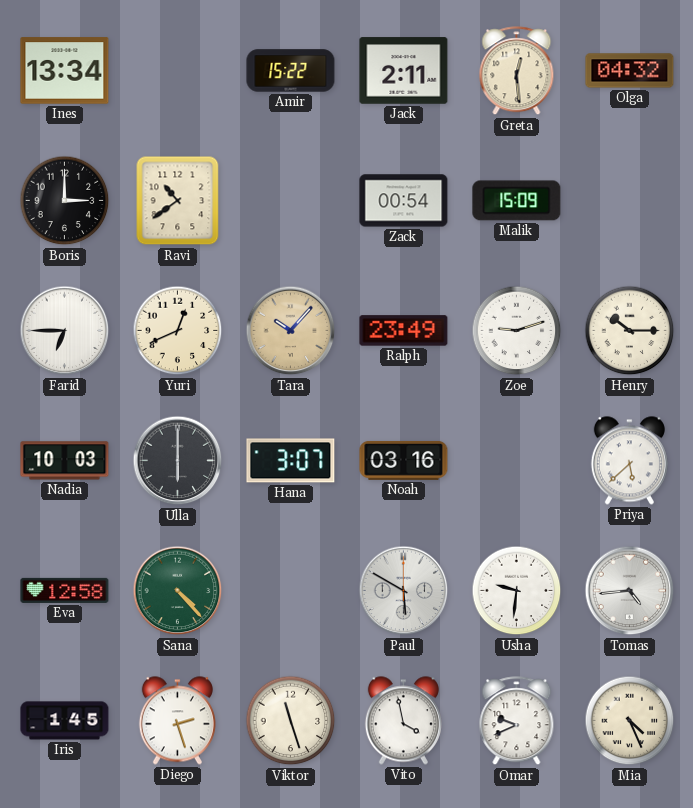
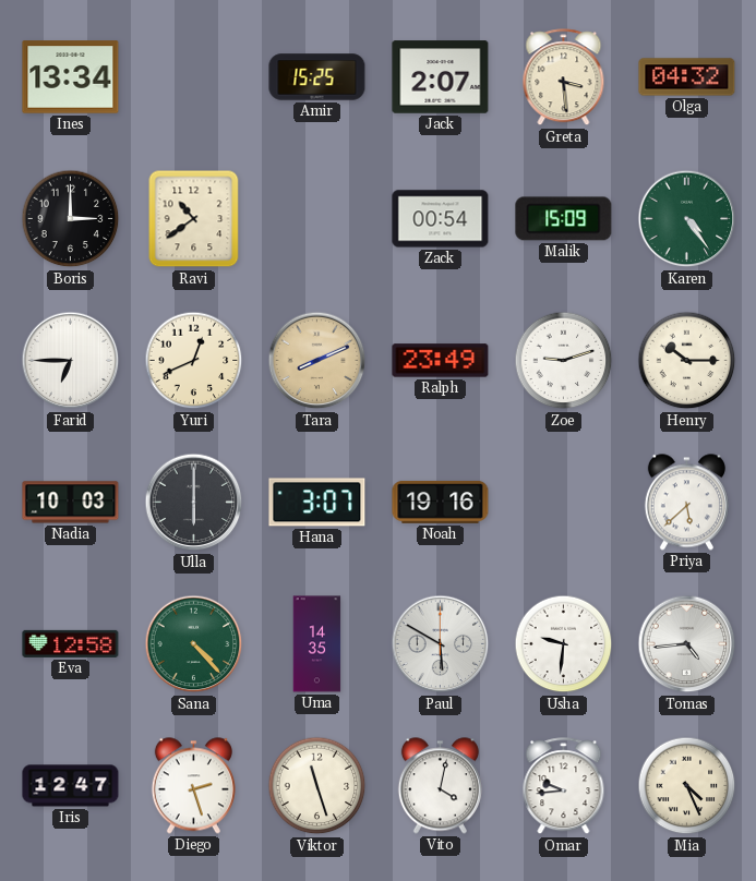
Amir: 15:22 -> 15:25
Jack: 2:11 -> 2:07
Greta: 12:29 -> 3:29
Karen: none -> 4:24
Tara: 10:07 -> 8:11
Noah: 03:16 -> 19:16
Uma: none -> 14:35
Iris: 1:45 -> 12:47
Vito: 3:58 -> 4:02
Omar: 9:41 -> 9:44
